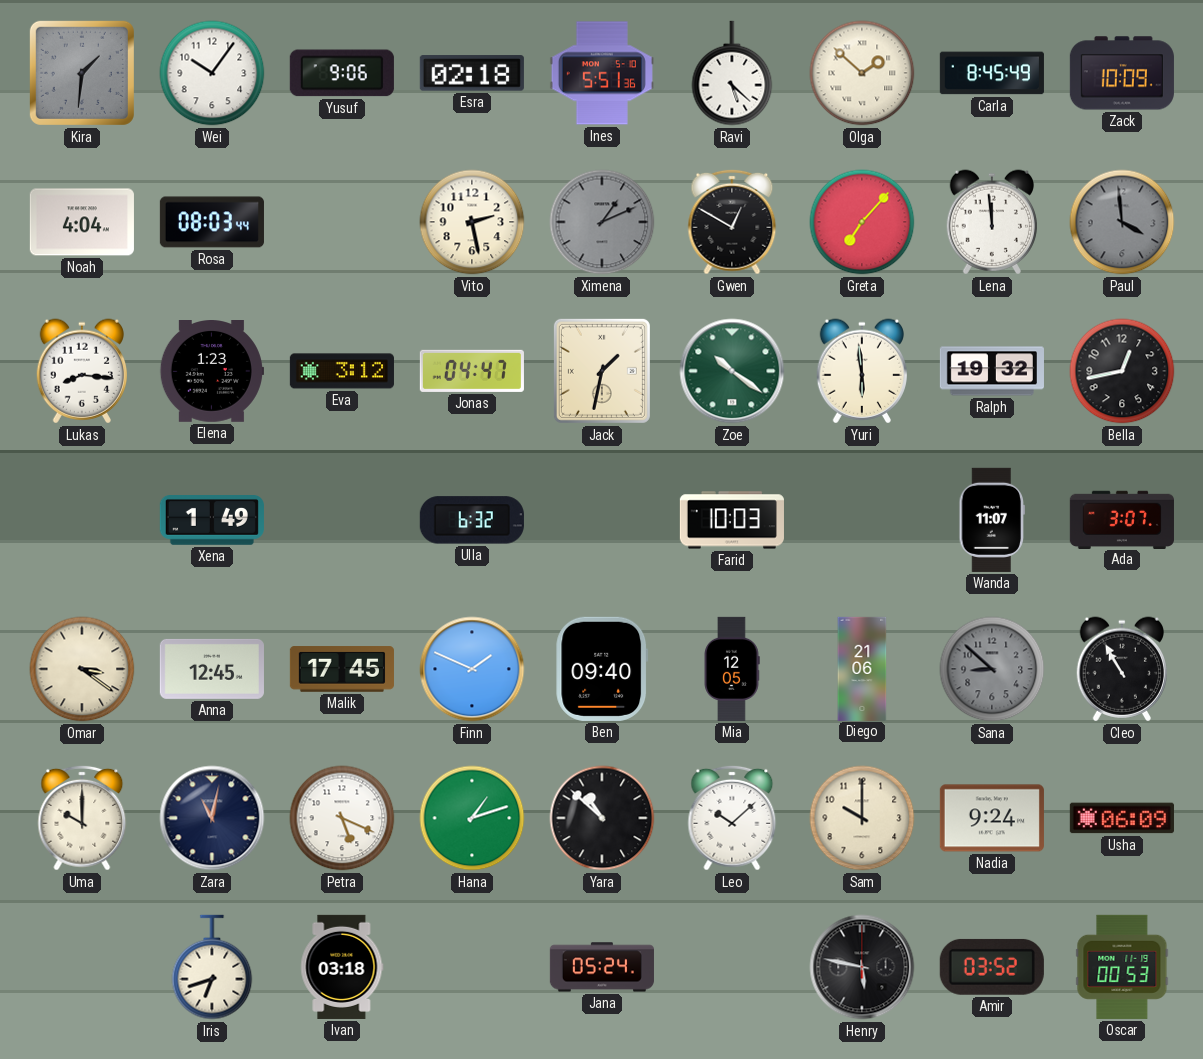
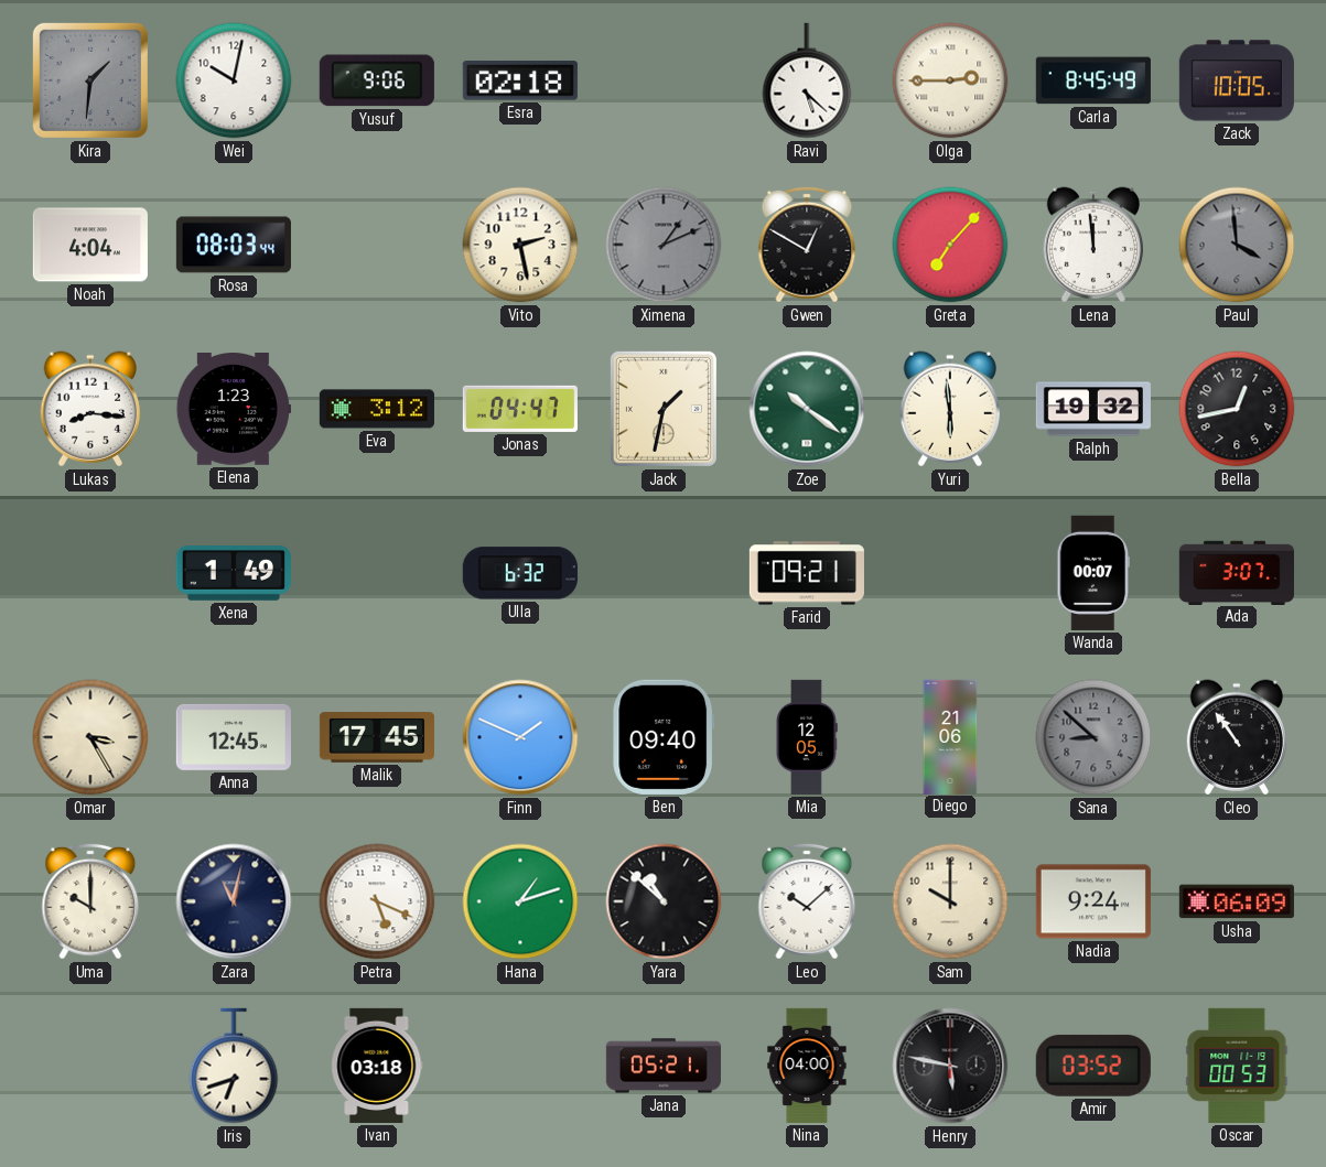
Wei: 10:06 -> 10:02
Ines: 5:51 -> none
Olga: 1:52 -> 2:45
Zack: 10:09 -> 10:05
Farid: 10:03 -> 09:21
Wanda: 11:07 -> 00:07
Omar: 3:21 -> 3:25
Cleo: 10:55 -> 10:54
Jana: 05:24 -> 05:21
Nina: none -> 04:00
